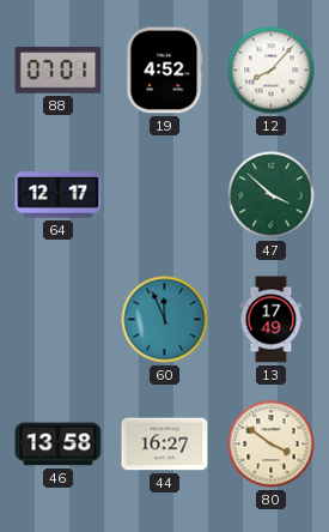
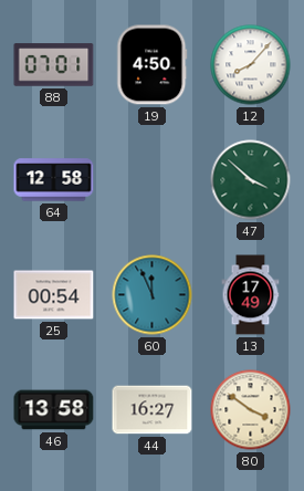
19: 4:52 -> 4:50
64: 12:17 -> 12:58
25: none -> 00:54
